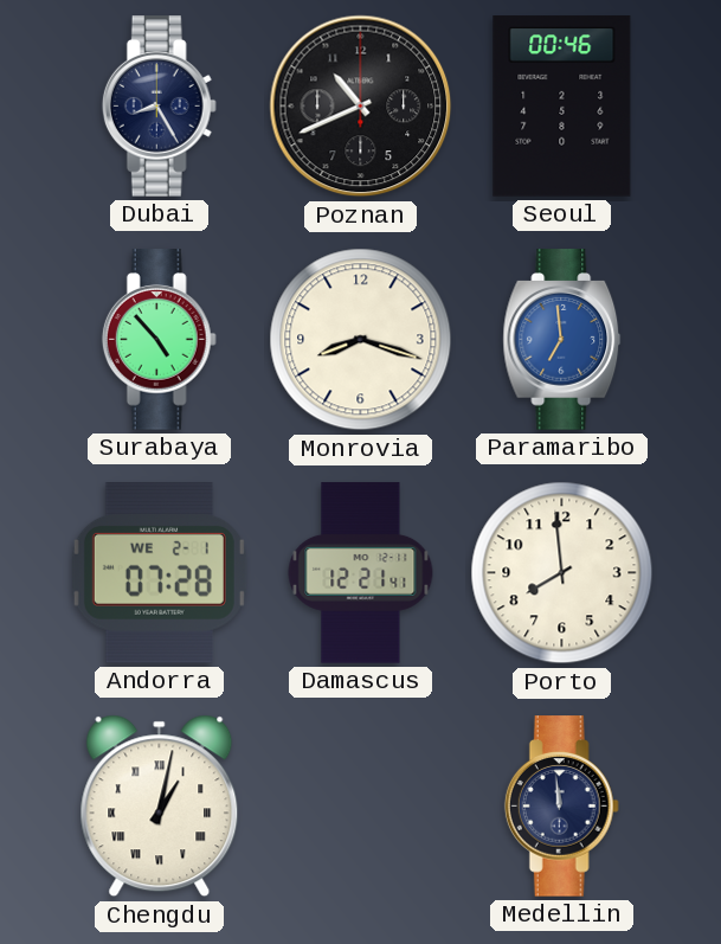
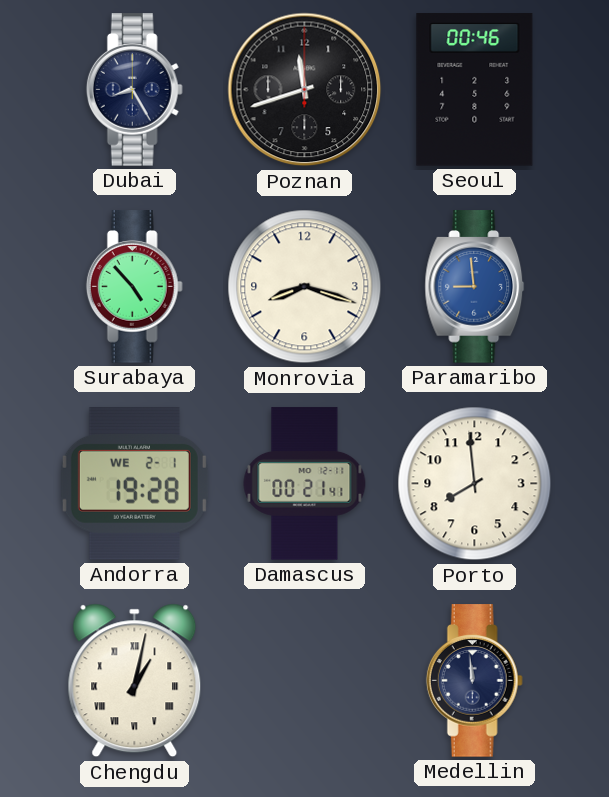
Poznan: 10:41 -> 11:42
Paramaribo: 6:59 -> 8:59
Andorra: 07:28 -> 19:28
Damascus: 12:21 -> 00:21
